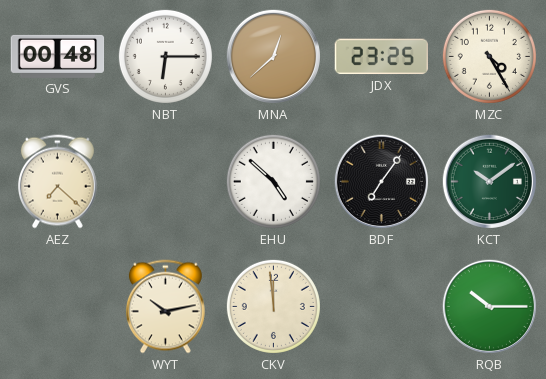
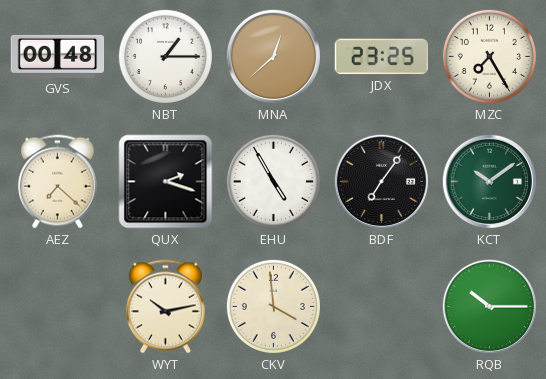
NBT: 6:15 -> 1:15
MZC: 4:25 -> 7:25
QUX: none -> 2:18
EHU: 4:52 -> 4:55
CKV: 11:59 -> 3:59
